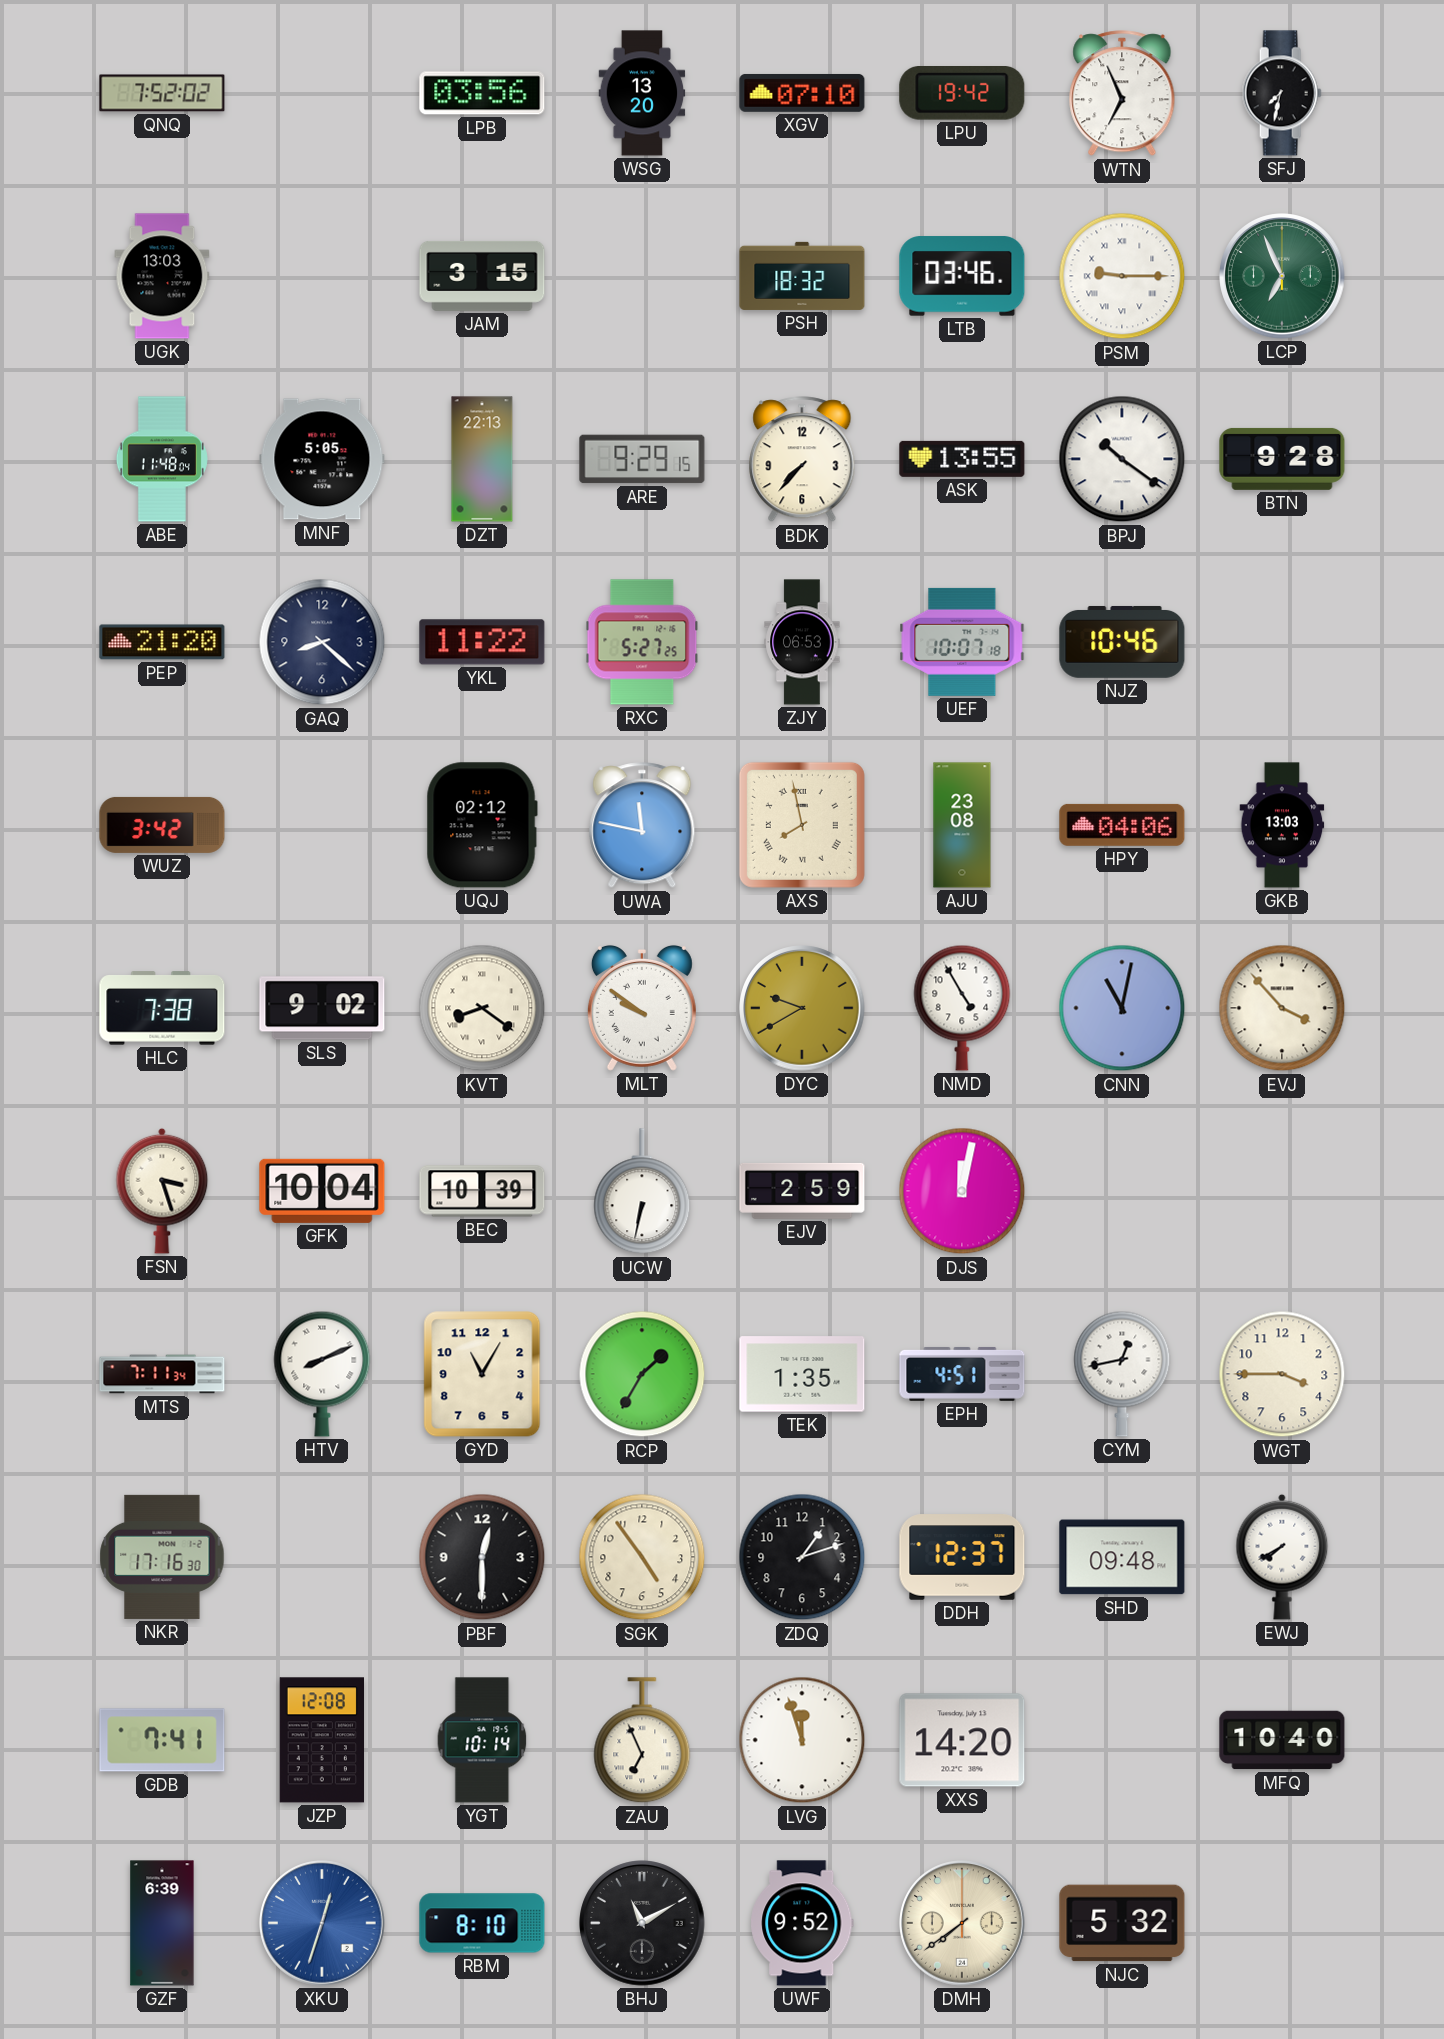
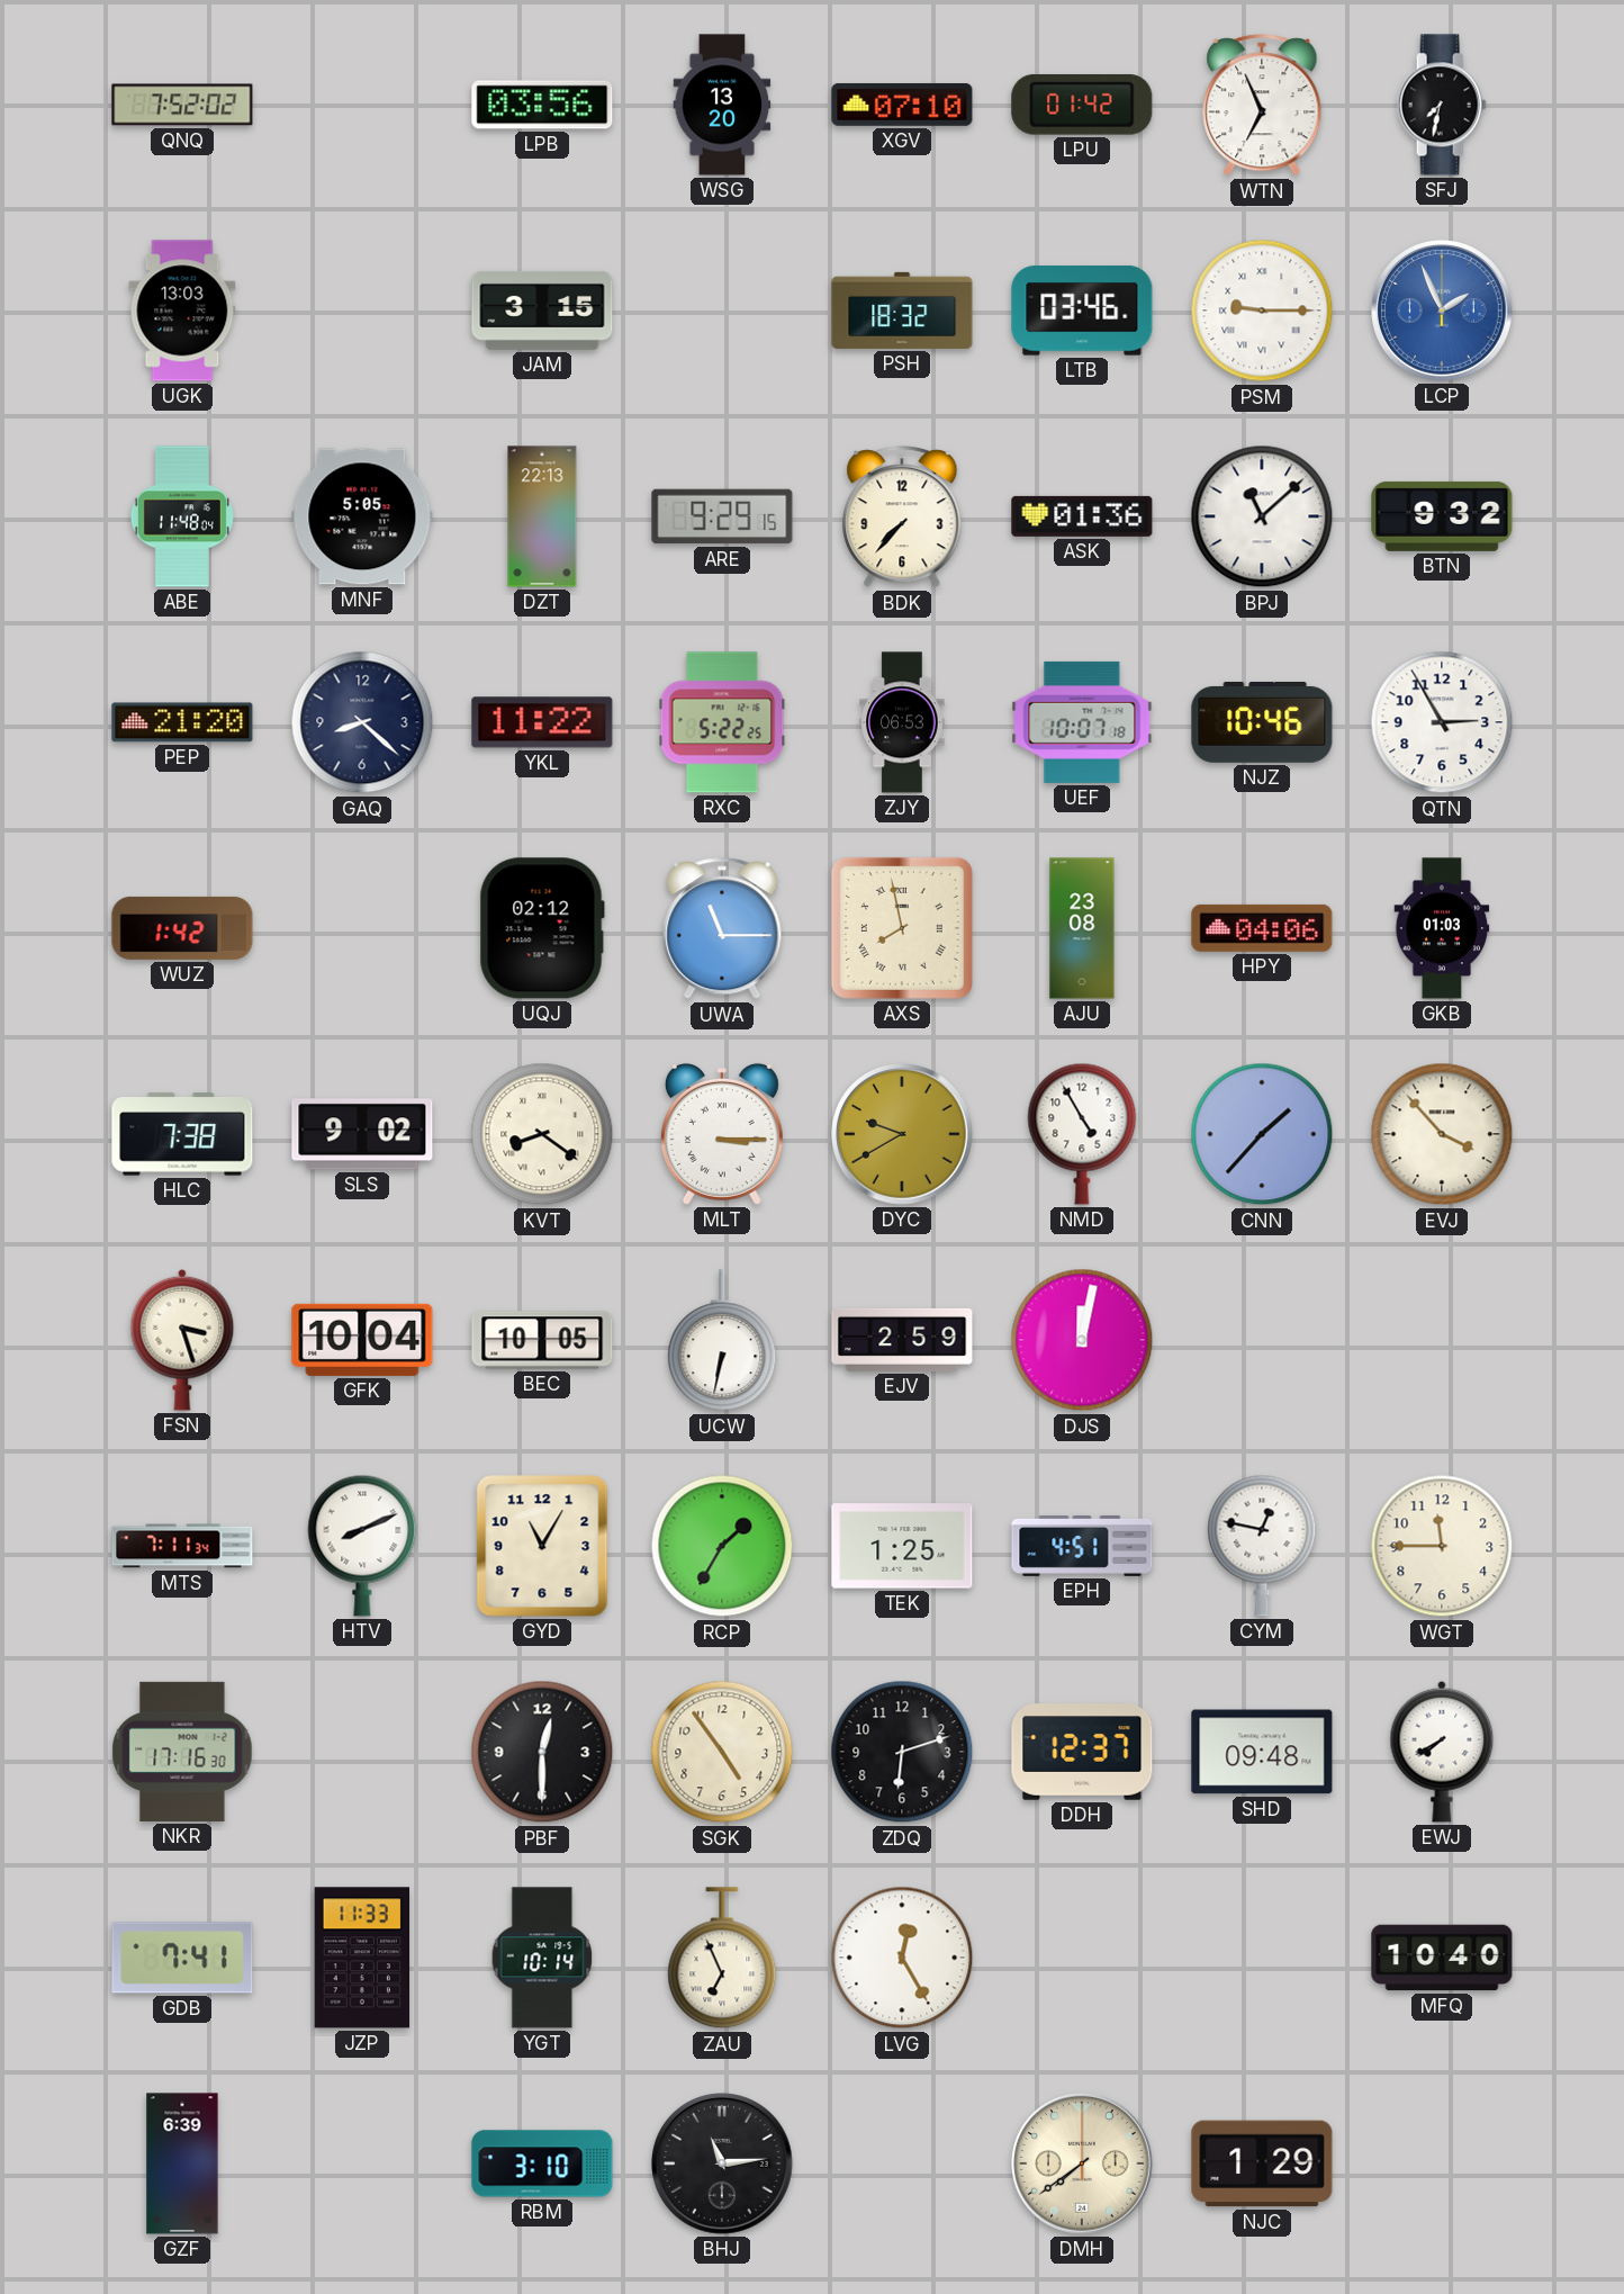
LPU: 19:42 -> 01:42
LCP: 6:56 -> 1:56
LCP dial: green -> blue
ASK: 13:55 -> 01:36
BPJ: 10:21 -> 11:08
BTN: 9:28 -> 9:32
RXC: 5:27 -> 5:22
QTN: none -> 2:55
WUZ: 3:42 -> 1:42
UWA: 11:47 -> 11:15
GKB: 13:03 -> 01:03
MLT: 9:51 -> 3:15
CNN: 11:02 -> 1:37
BEC: 10:39 -> 10:05
TEK: 1:35 -> 1:25
CYM: 12:43 -> 12:47
WGT: 3:45 -> 11:45
ZDQ: 1:12 -> 6:12
JZP: 12:08 -> 11:33
LVG: 11:57 -> 12:25
XXS: 14:20 -> none
XKU: 12:33 -> none
RBM: 8:10 -> 3:10
BHJ: 11:10 -> 11:14
UWF: 9:52 -> none
NJC: 5:32 -> 1:29
